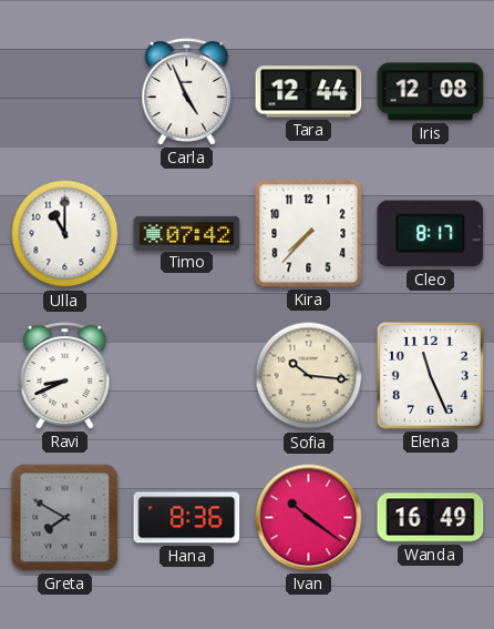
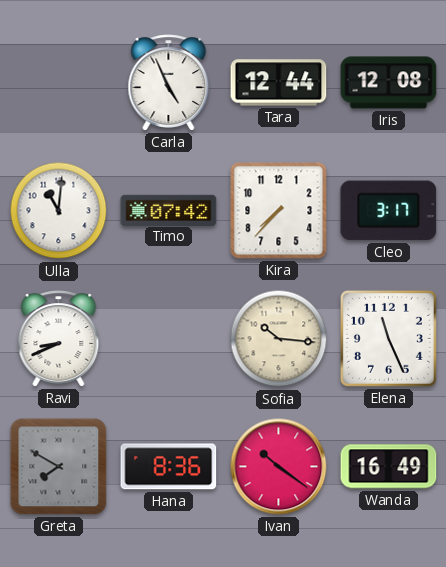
Ulla: 11:00 -> 11:01
Cleo: 8:17 -> 3:17
